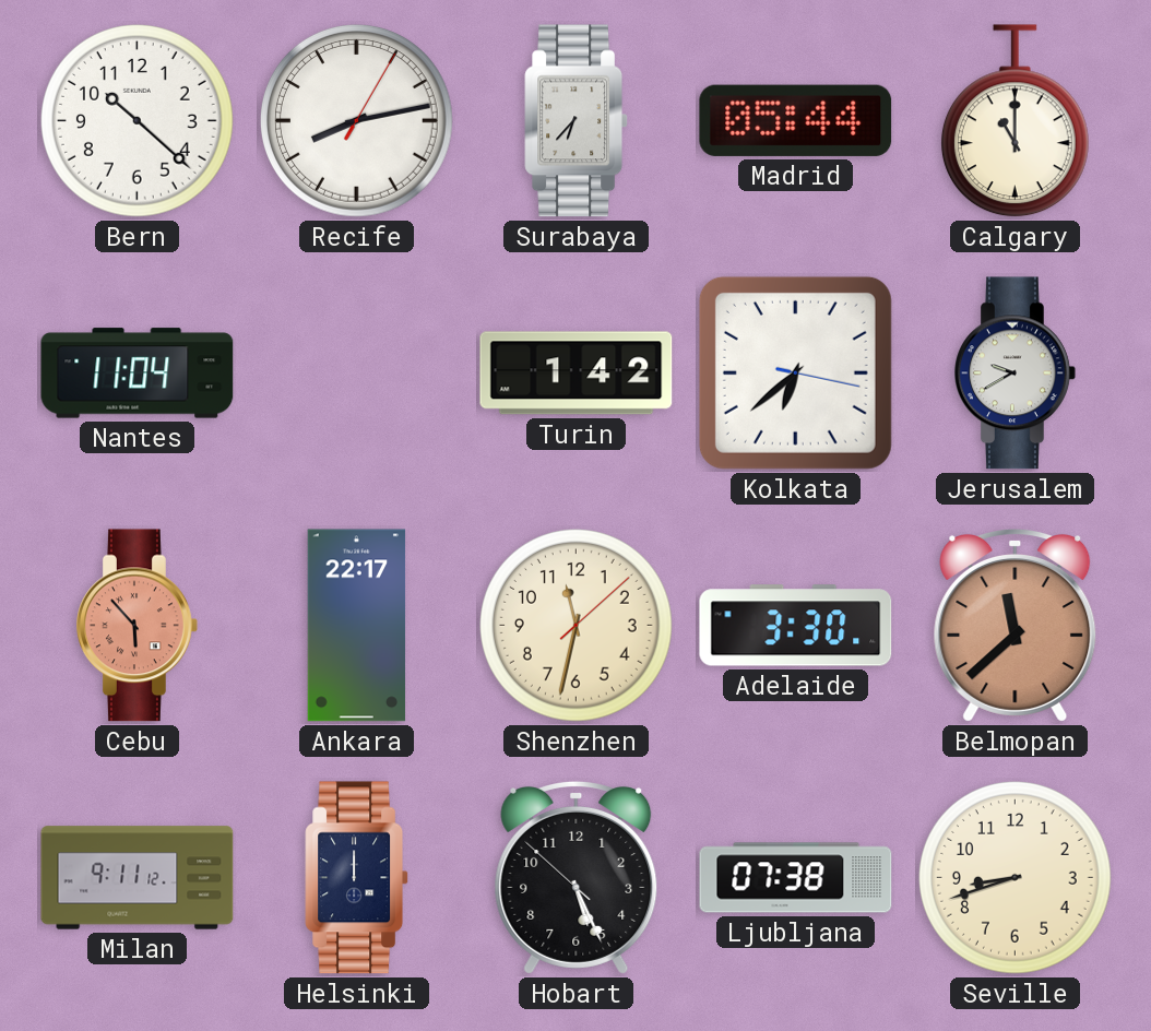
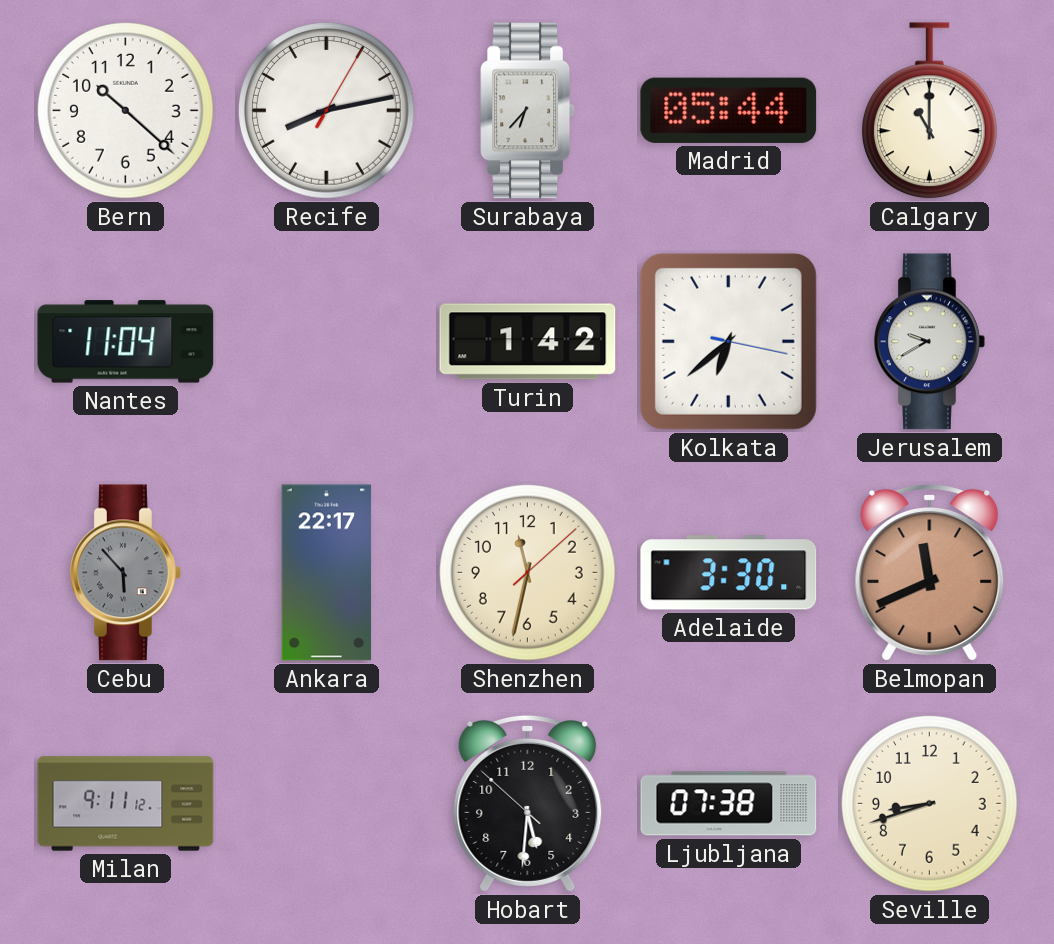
Cebu dial: salmon -> grey
Belmopan: 11:38 -> 11:41
Helsinki: 12:00 -> none
Hobart: 5:25 -> 5:30
